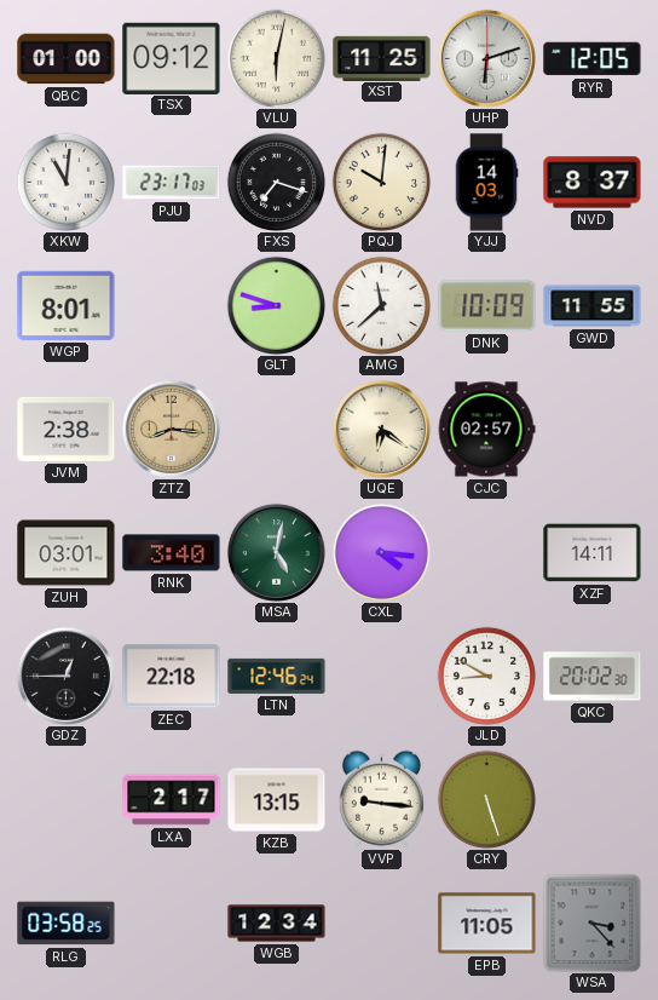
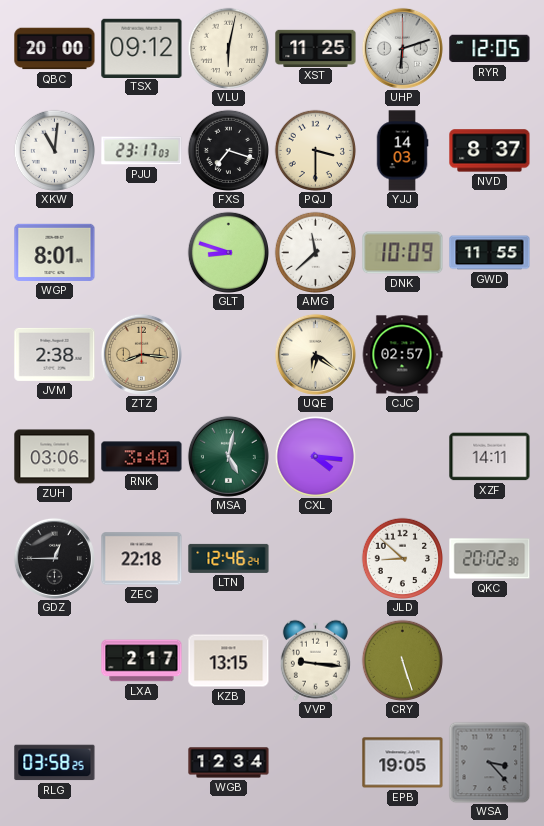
QBC: 01:00 -> 20:00
PQJ: 10:01 -> 3:30
ZUH: 03:01 -> 03:06
JLD: 8:50 -> 8:52
EPB: 11:05 -> 19:05
